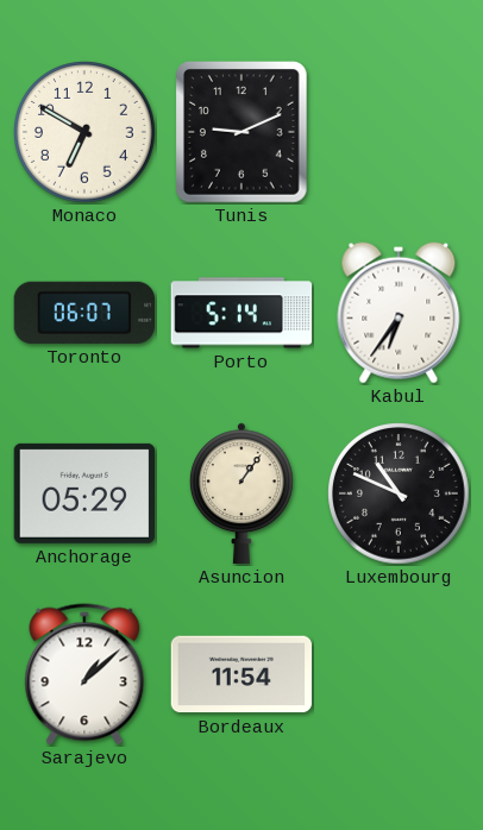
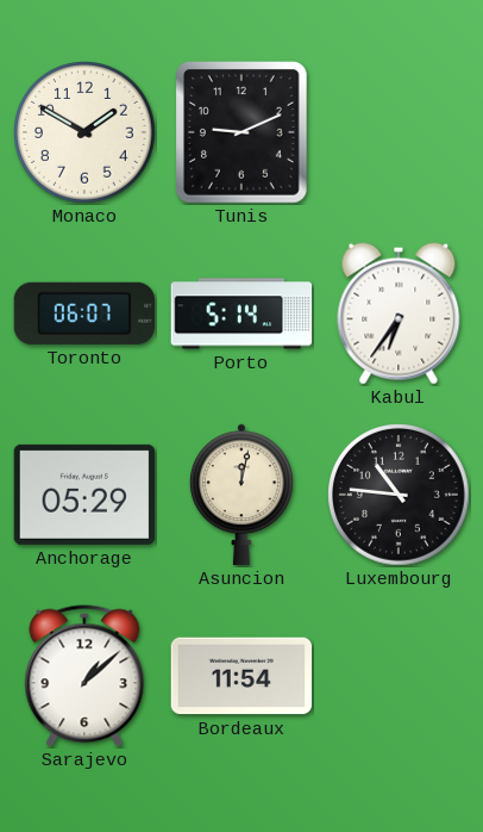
Monaco: 6:50 -> 1:50
Asuncion: 1:06 -> 12:02
Luxembourg: 10:49 -> 10:46
